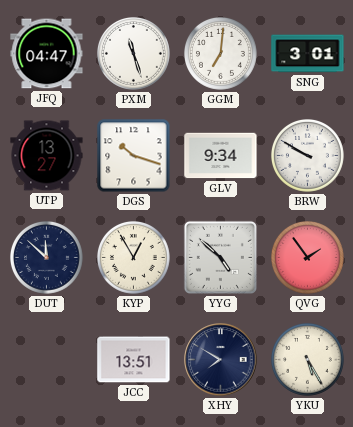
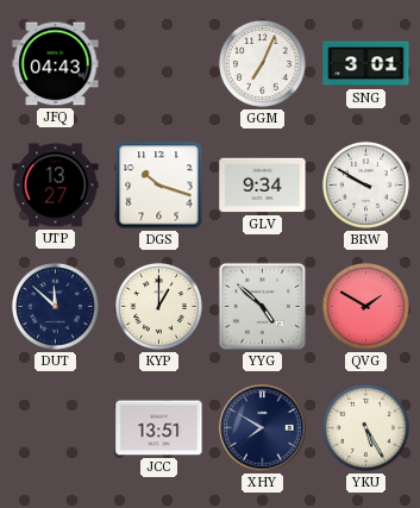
JFQ: 04:47 -> 04:43
PXM: 11:27 -> none
GGM: 7:01 -> 7:04
KYP: 12:55 -> 1:00
QVG: 1:54 -> 1:50
